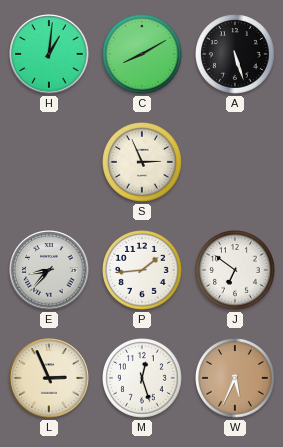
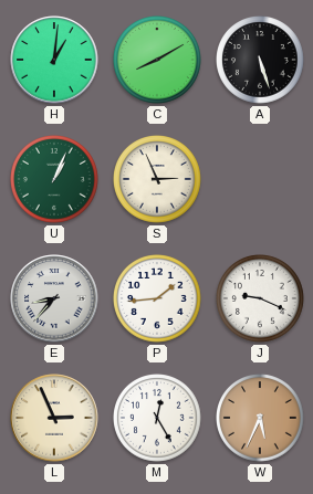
U: none -> 1:04
J: 6:51 -> 9:19
M: 12:27 -> 12:25
